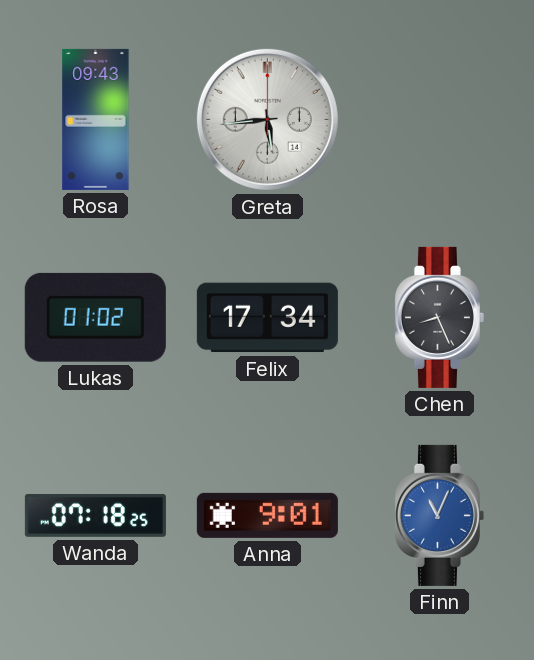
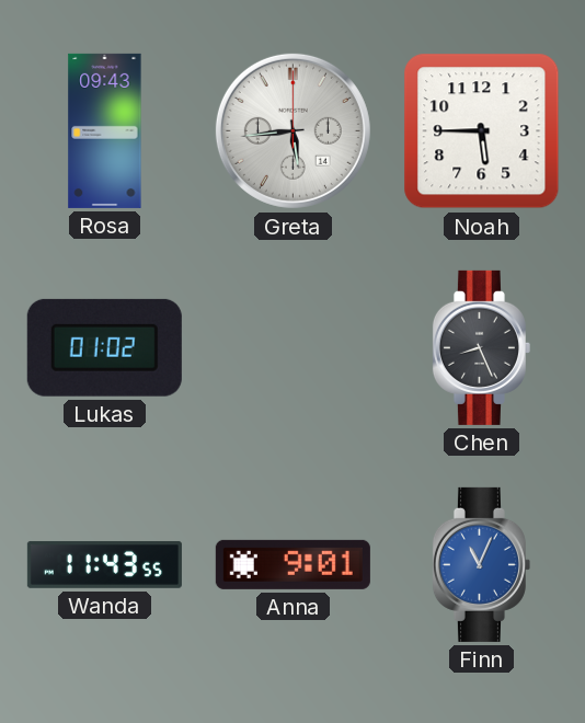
Noah: none -> 5:45
Felix: 17:34 -> none
Wanda: 07:18 -> 11:43
